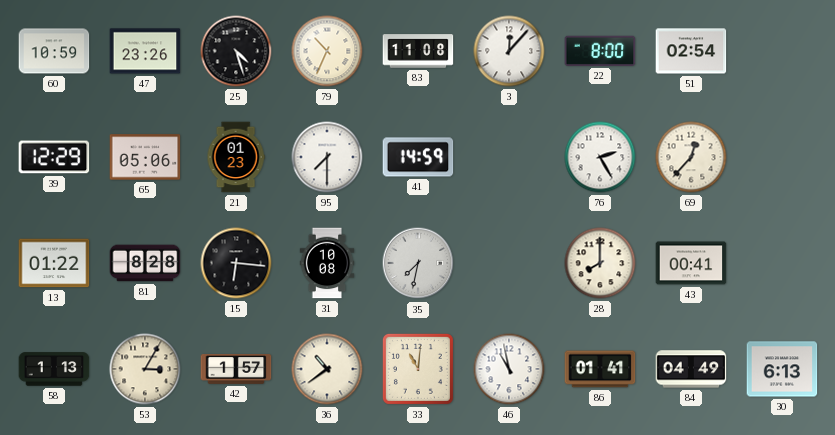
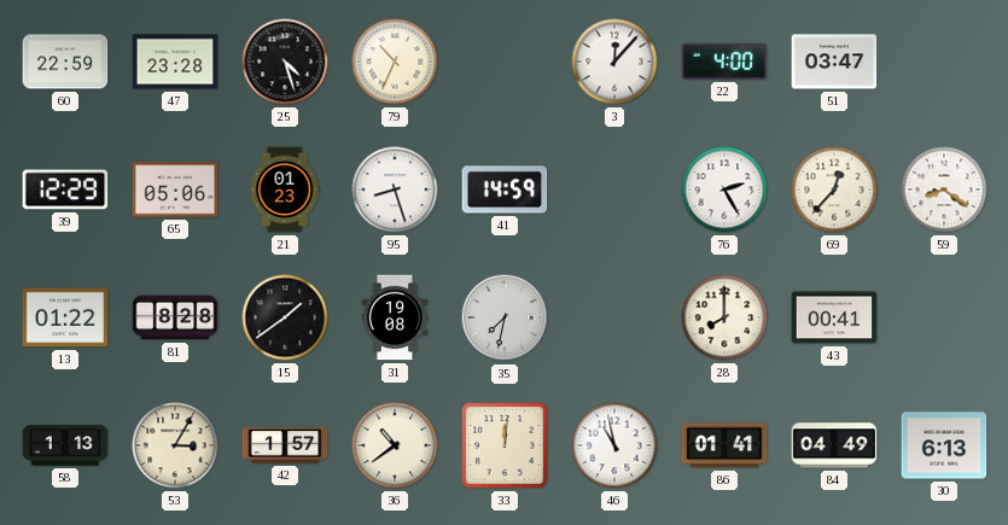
60: 10:59 -> 22:59
47: 23:26 -> 23:28
83: 11:08 -> none
22: 8:00 -> 4:00
51: 02:54 -> 03:47
95: 7:30 -> 8:27
59: none -> 8:21
15: 6:16 -> 1:39
31: 10:08 -> 19:08
33: 11:01 -> 12:01
